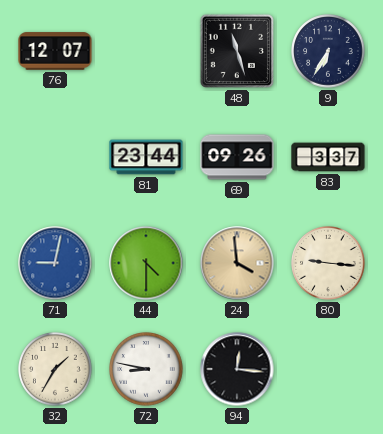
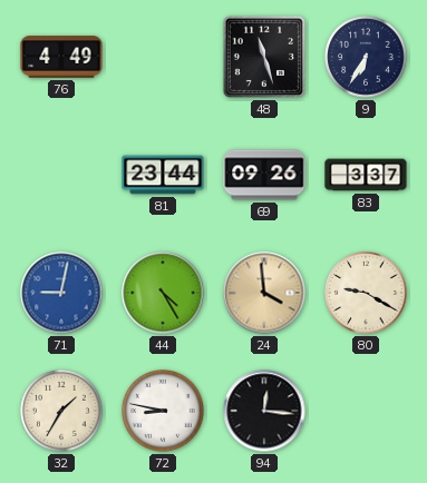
76: 12:07 -> 4:49
44: 4:30 -> 4:25
80: 9:16 -> 9:20
